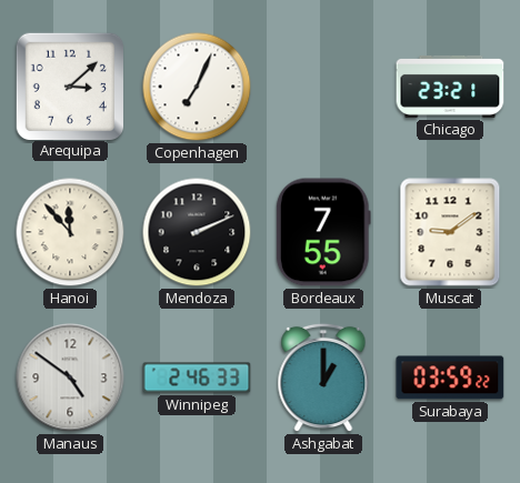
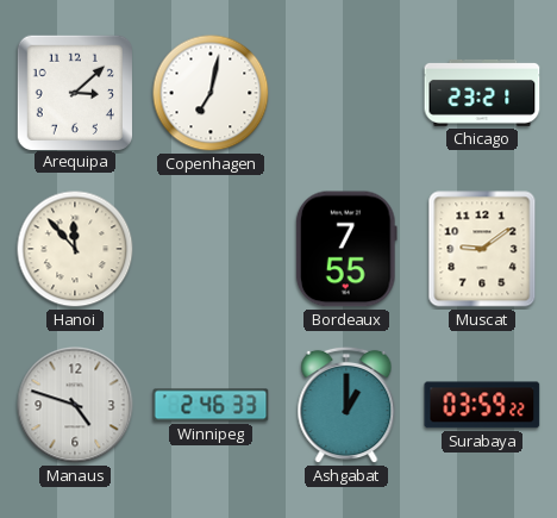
Copenhagen: 7:04 -> 7:02
Mendoza: 2:11 -> none
Manaus: 4:51 -> 4:48
